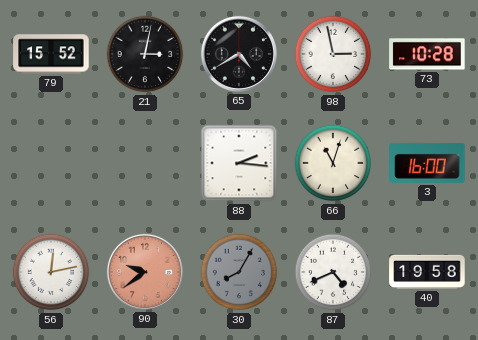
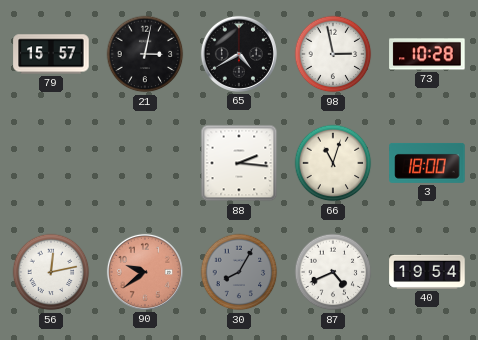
79: 15:52 -> 15:57
3: 16:00 -> 18:00
40: 19:58 -> 19:54
